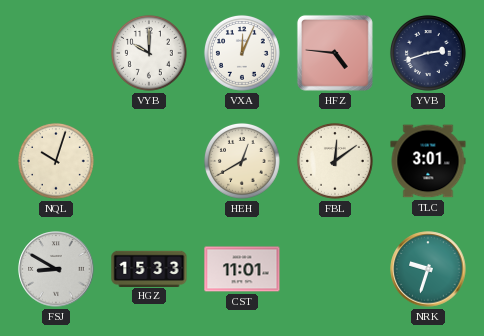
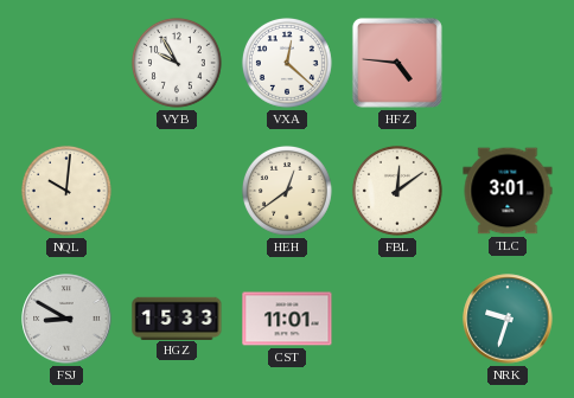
VYB: 10:00 -> 9:55
VXA: 12:04 -> 12:22
YVB: 2:42 -> none
NQL: 10:03 -> 10:01
HEH: 12:40 -> 12:39
